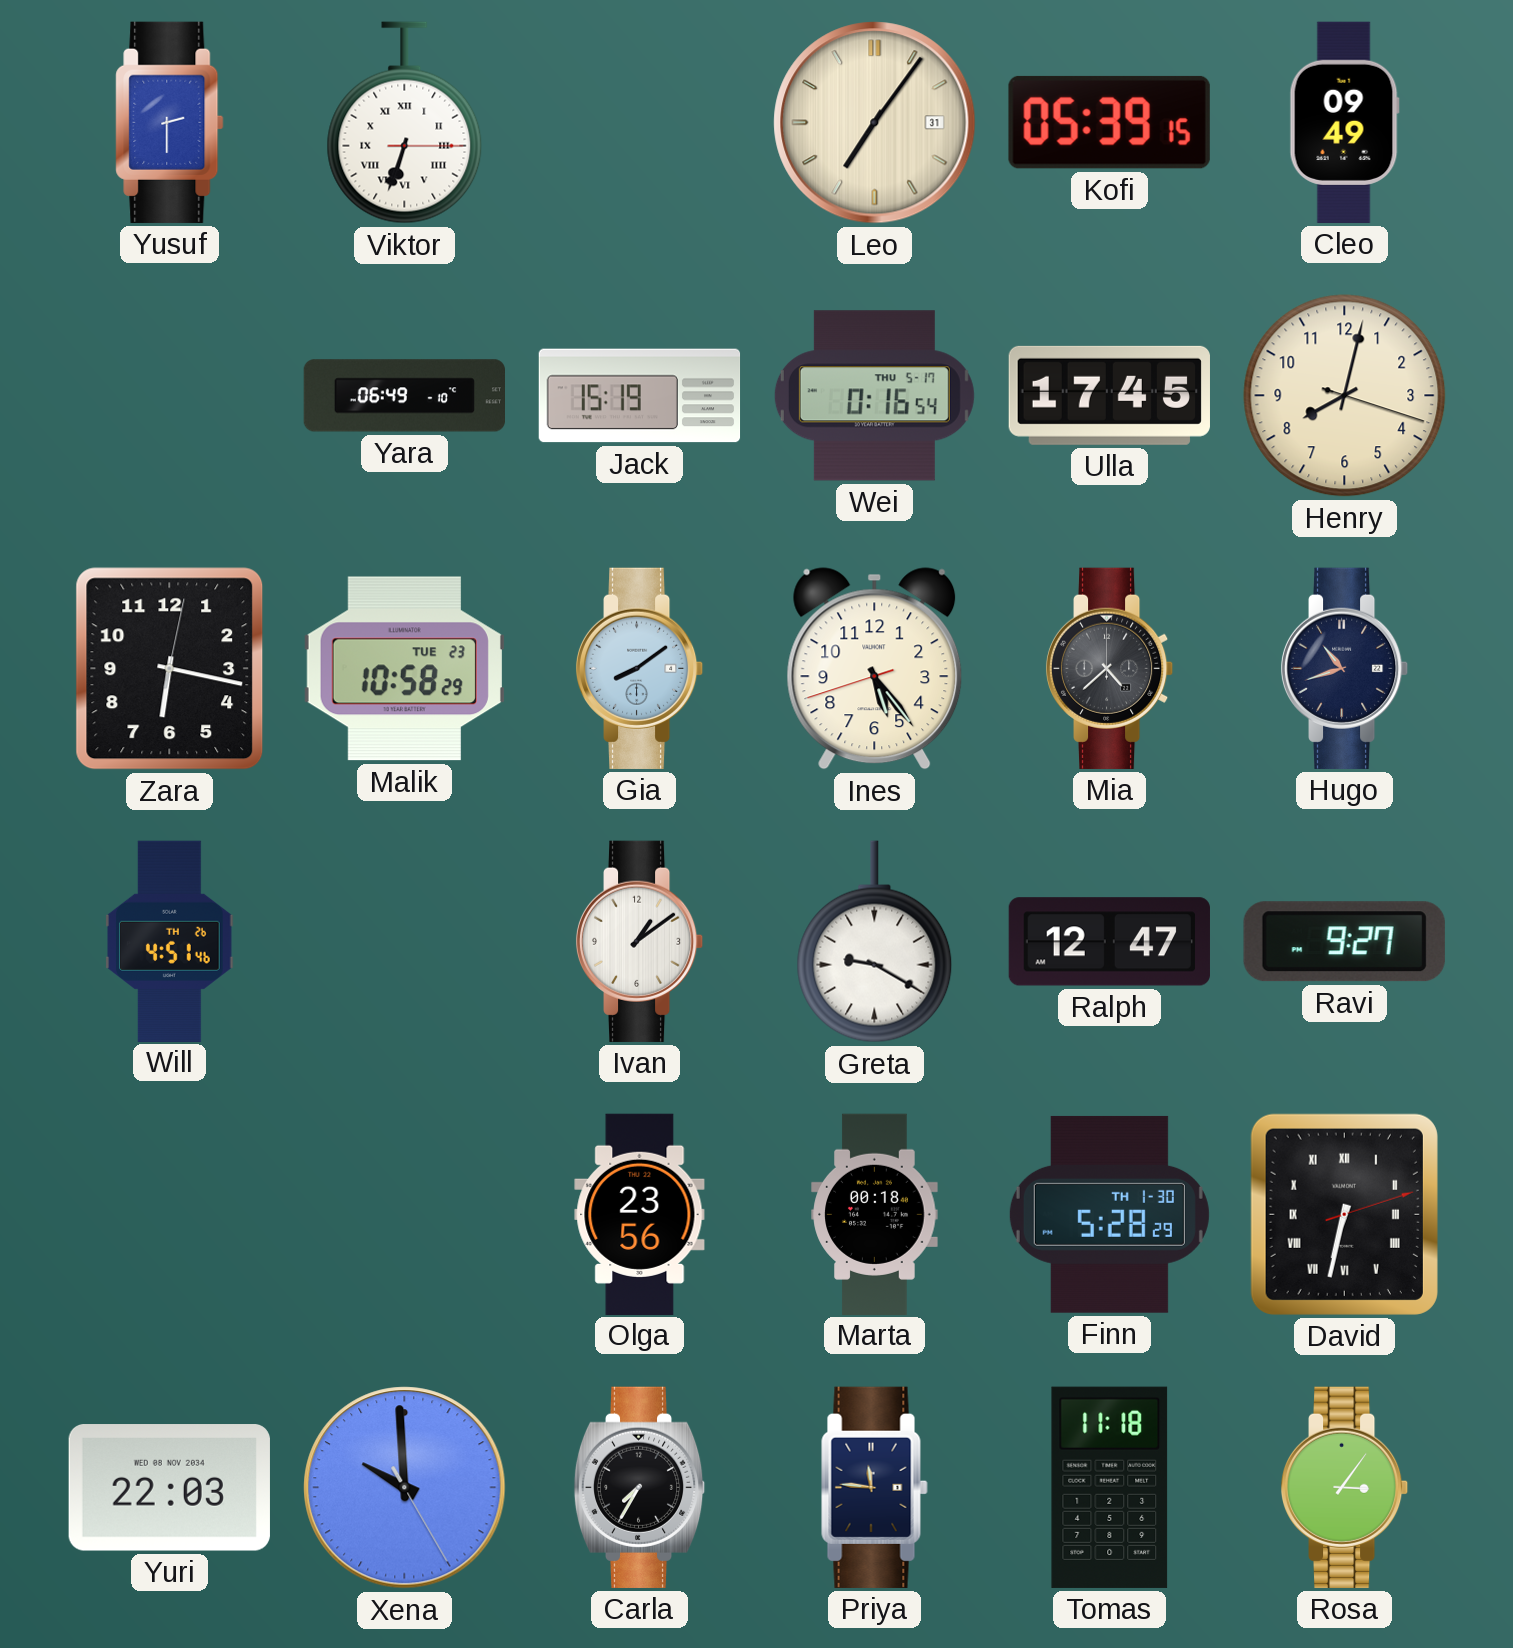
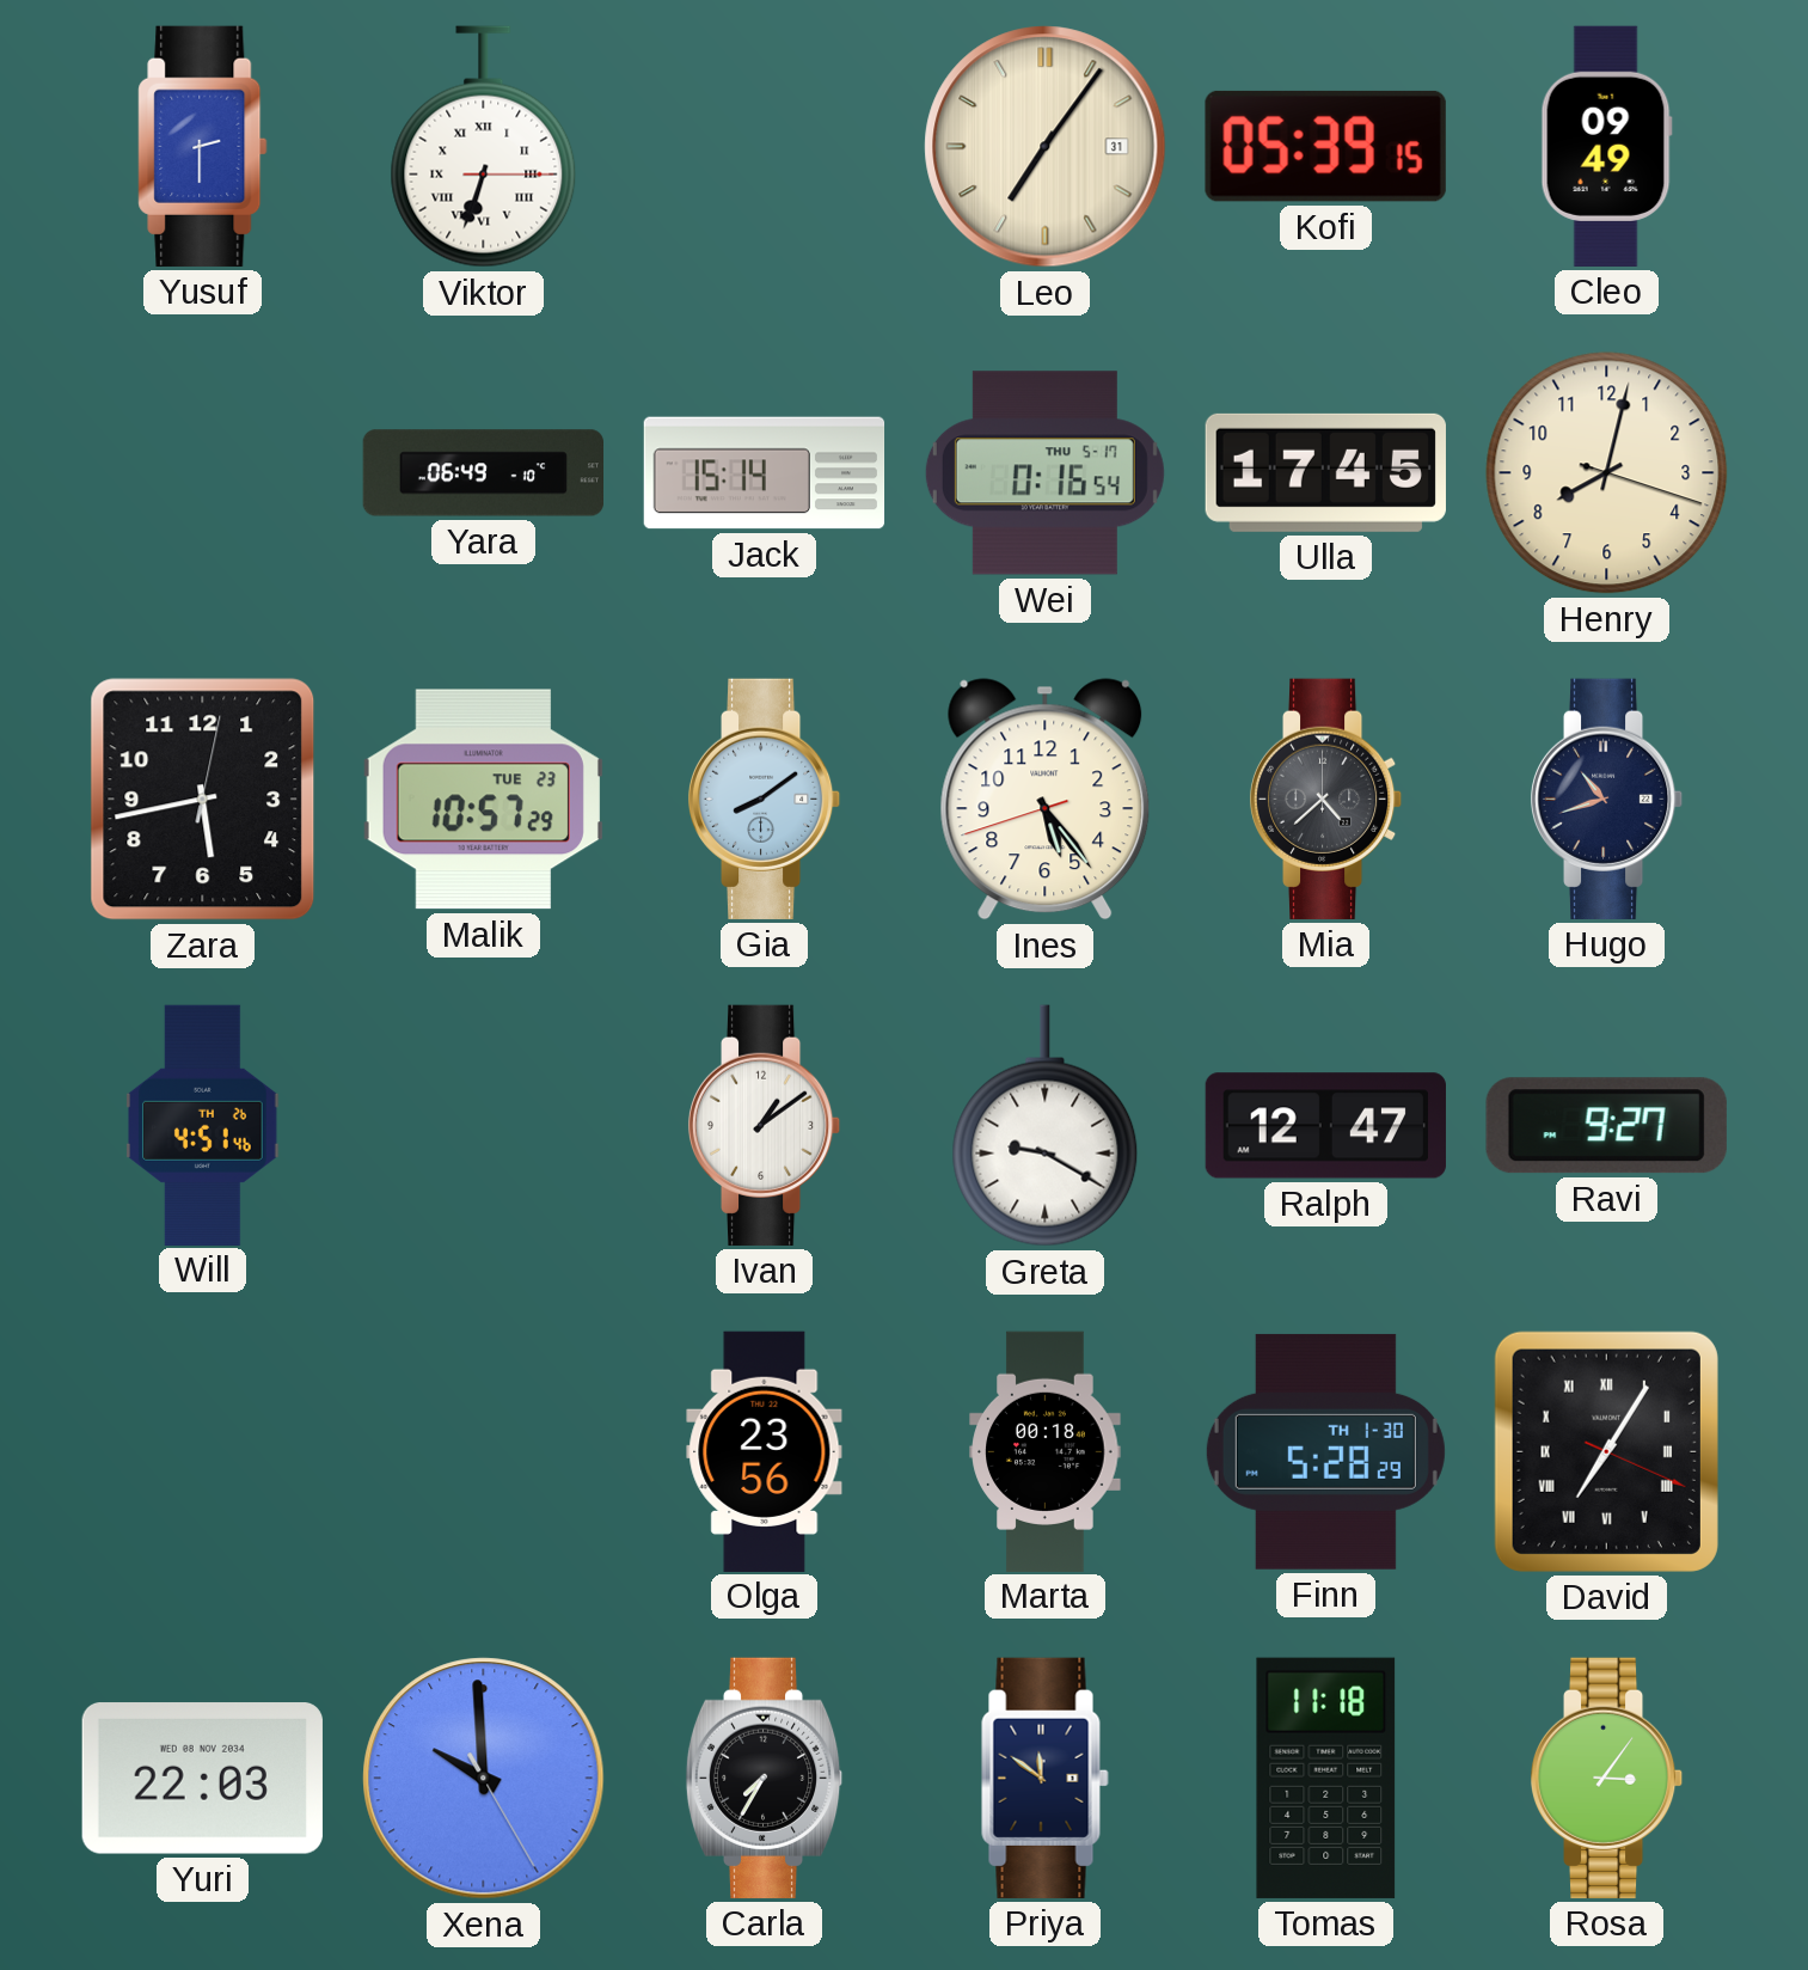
Jack: 15:19 -> 15:14
Zara: 6:17 -> 5:43
Malik: 10:58 -> 10:57
David: 6:32 -> 7:05
Priya: 11:46 -> 11:51
